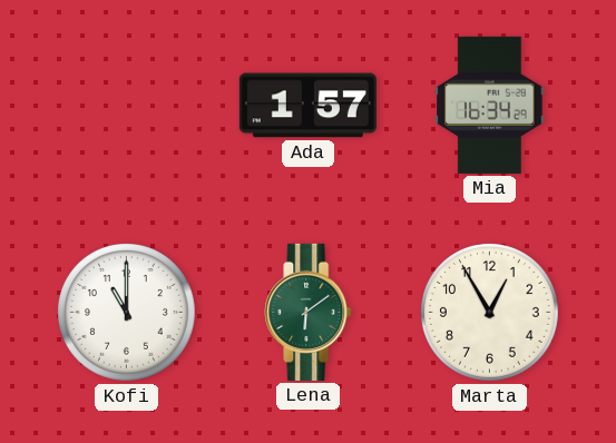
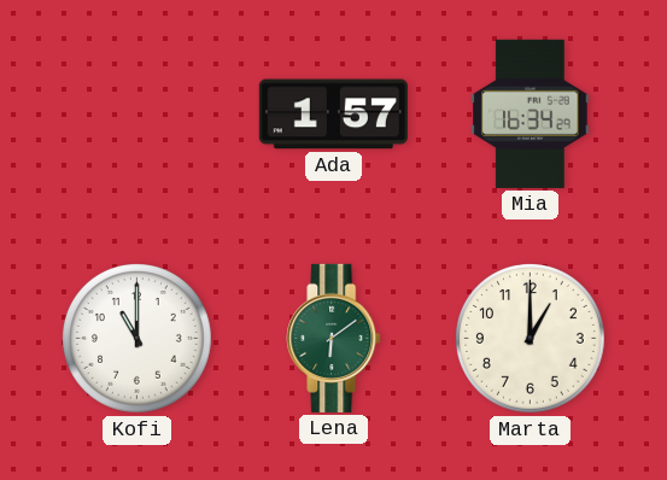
Marta: 12:55 -> 1:00
